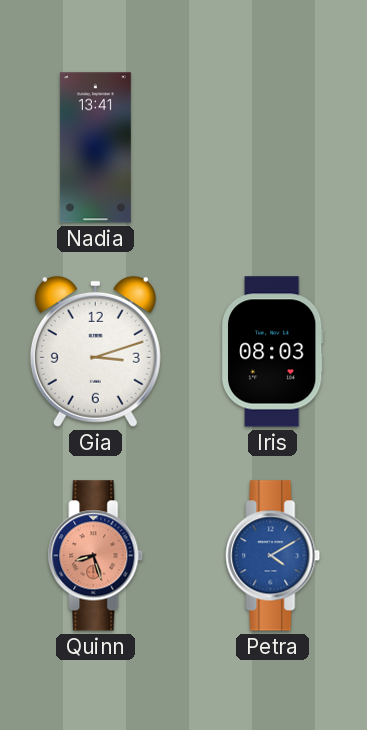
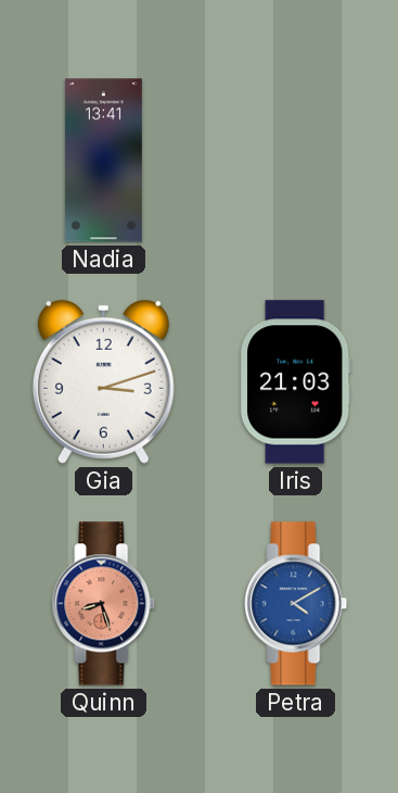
Iris: 08:03 -> 21:03
